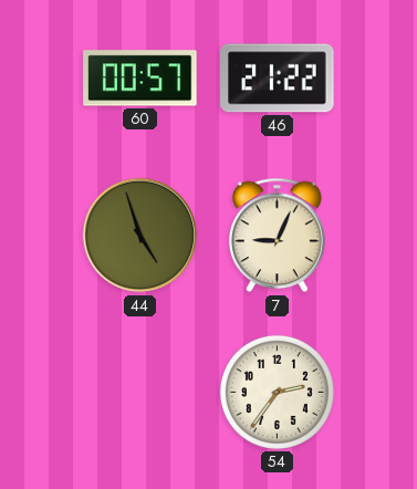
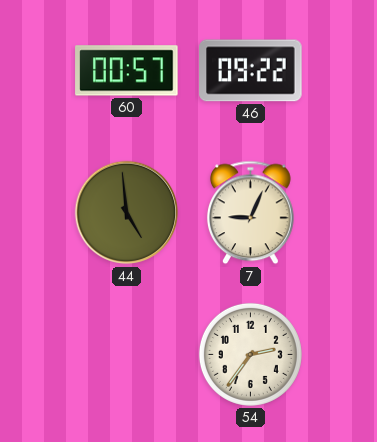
46: 21:22 -> 09:22
44: 4:57 -> 4:59
